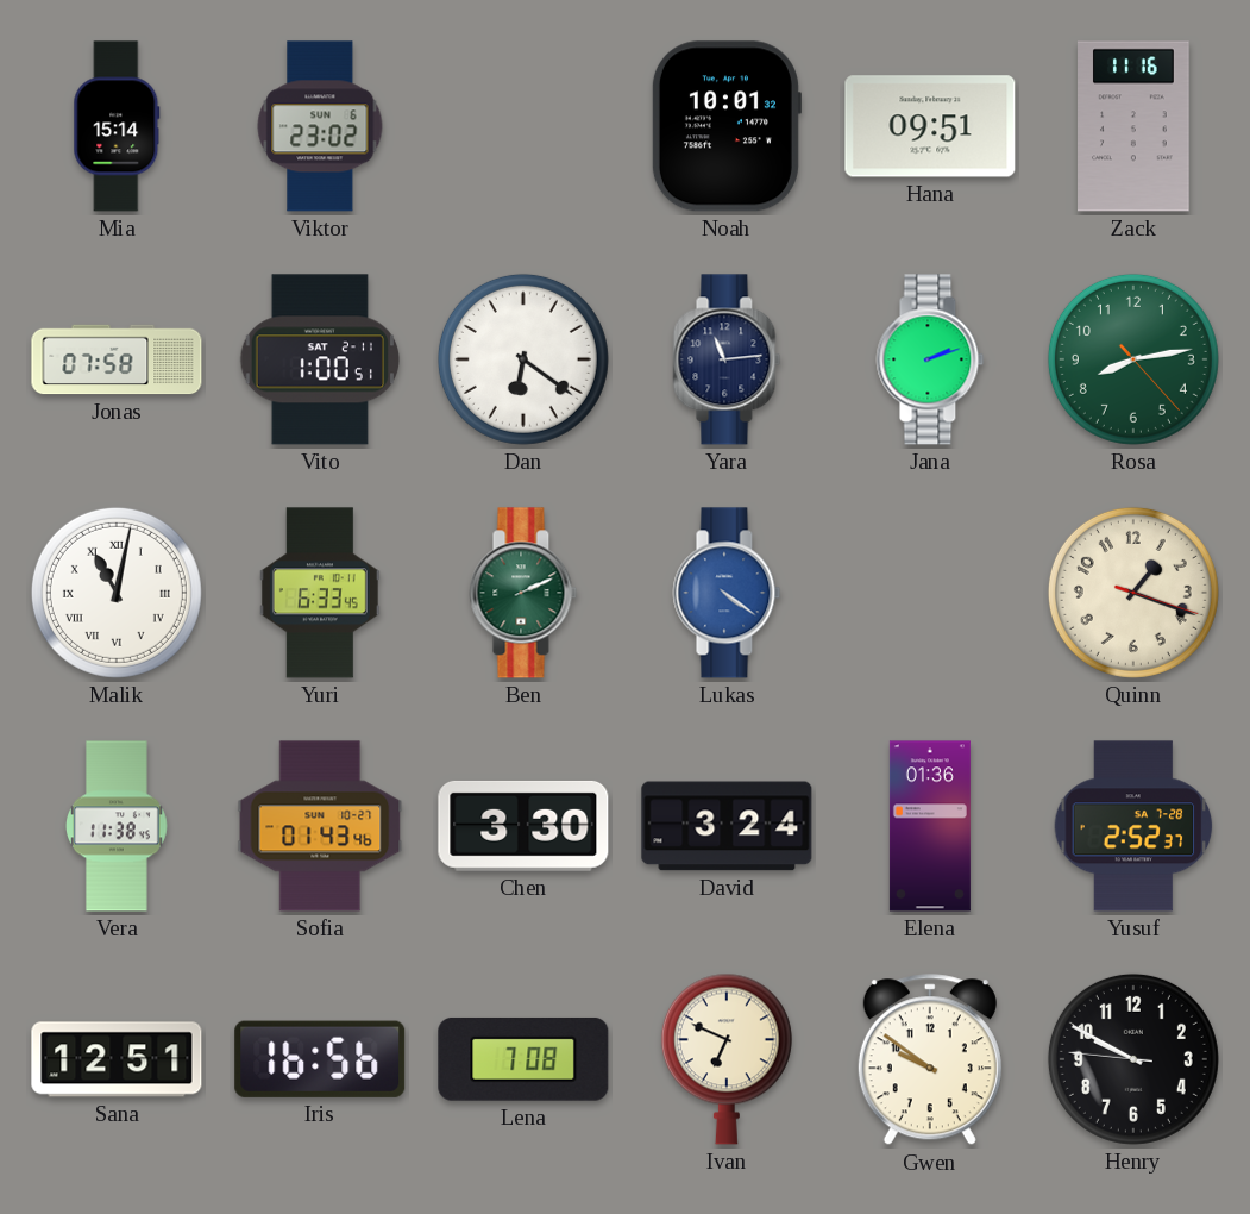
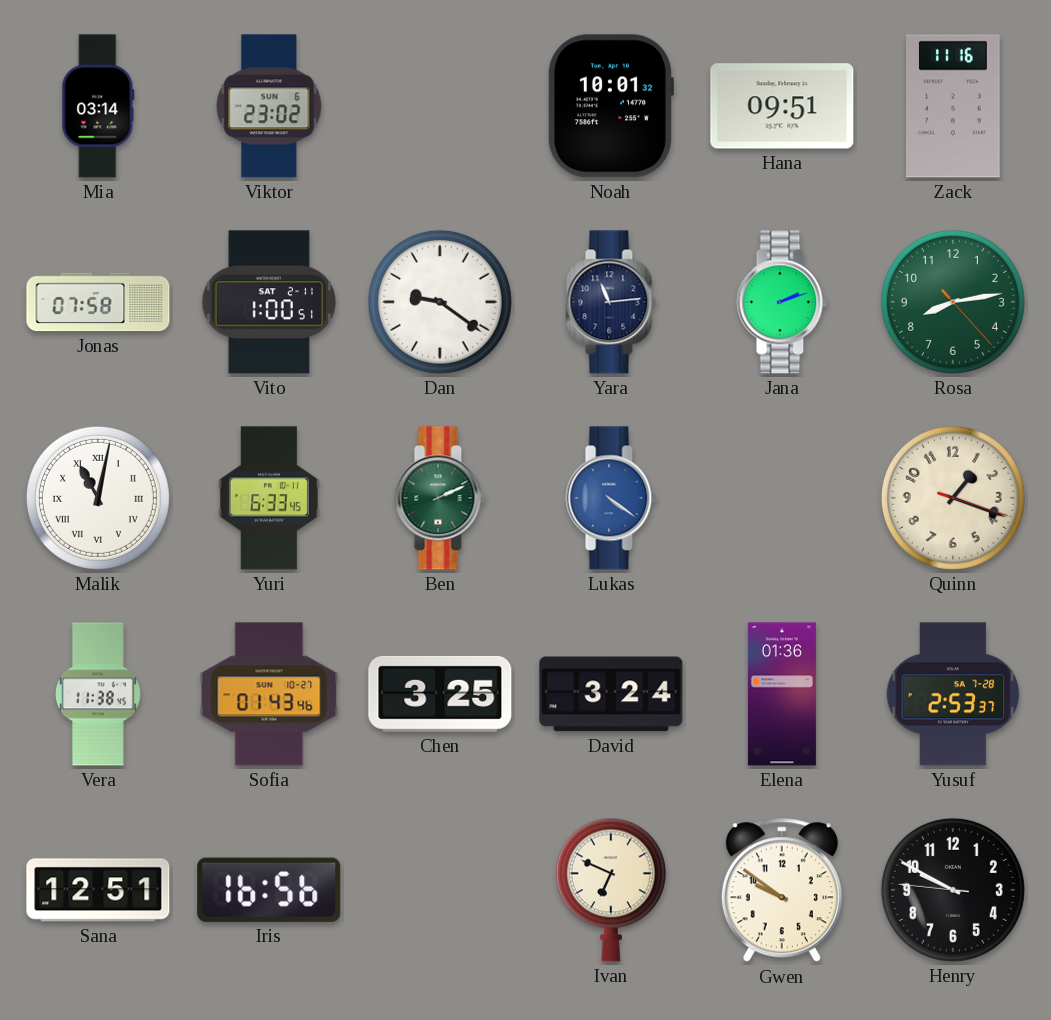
Mia: 15:14 -> 03:14
Dan: 6:21 -> 9:21
Chen: 3:30 -> 3:25
Yusuf: 2:52 -> 2:53
Lena: 7:08 -> none
